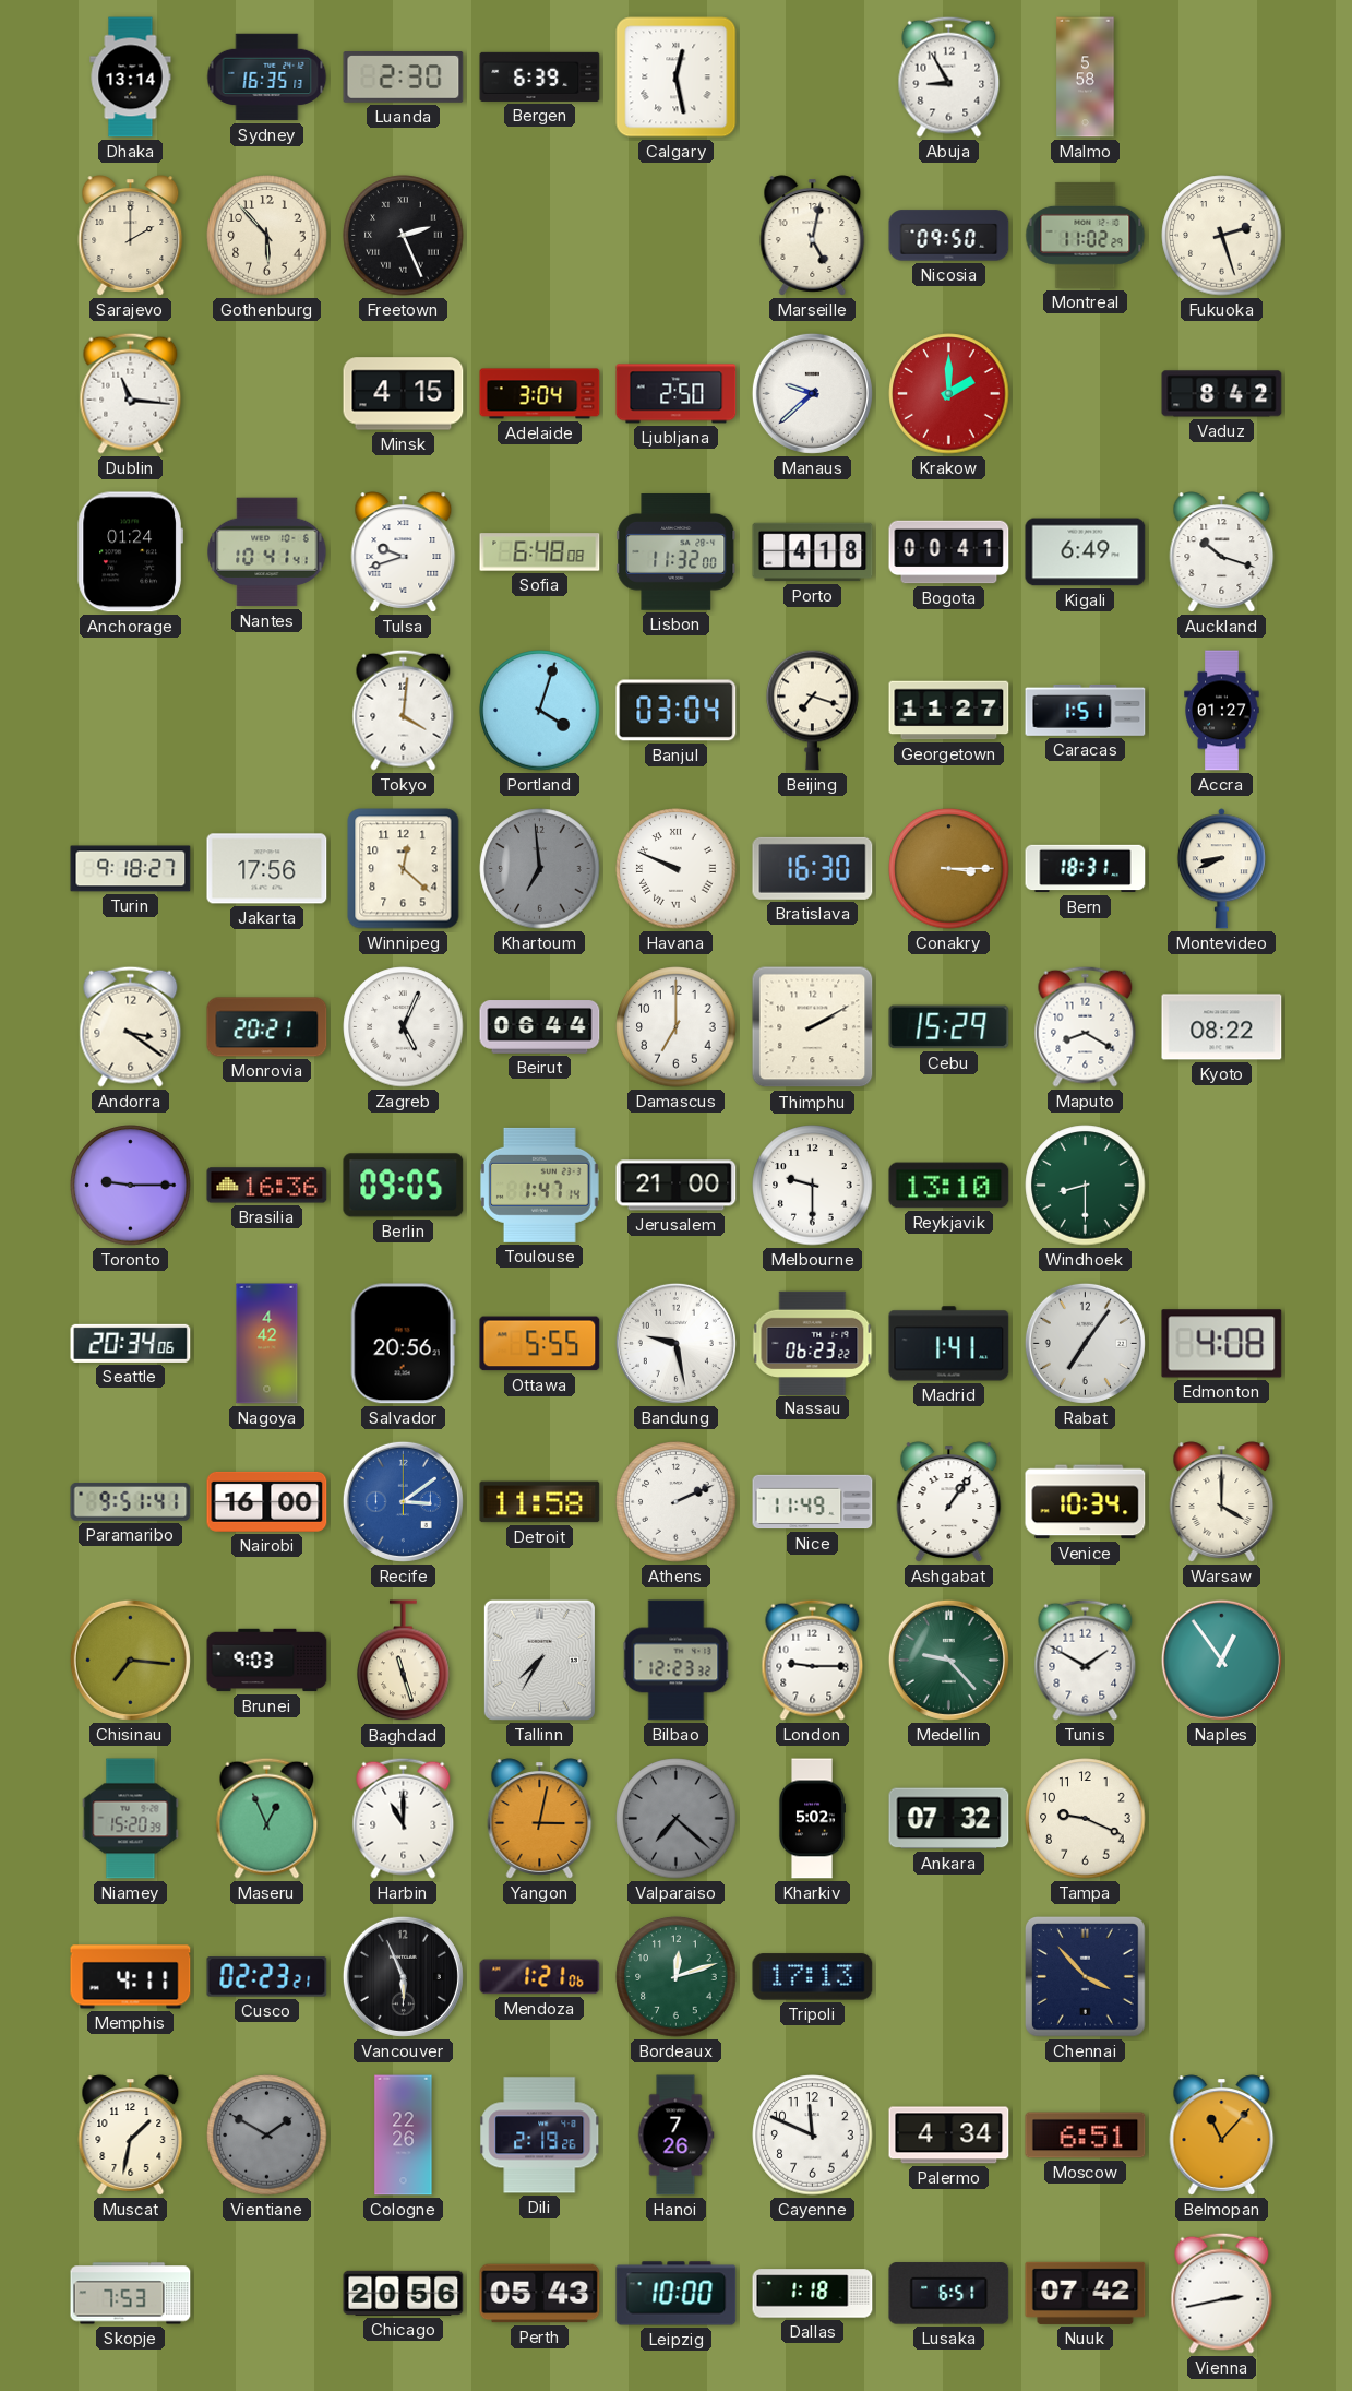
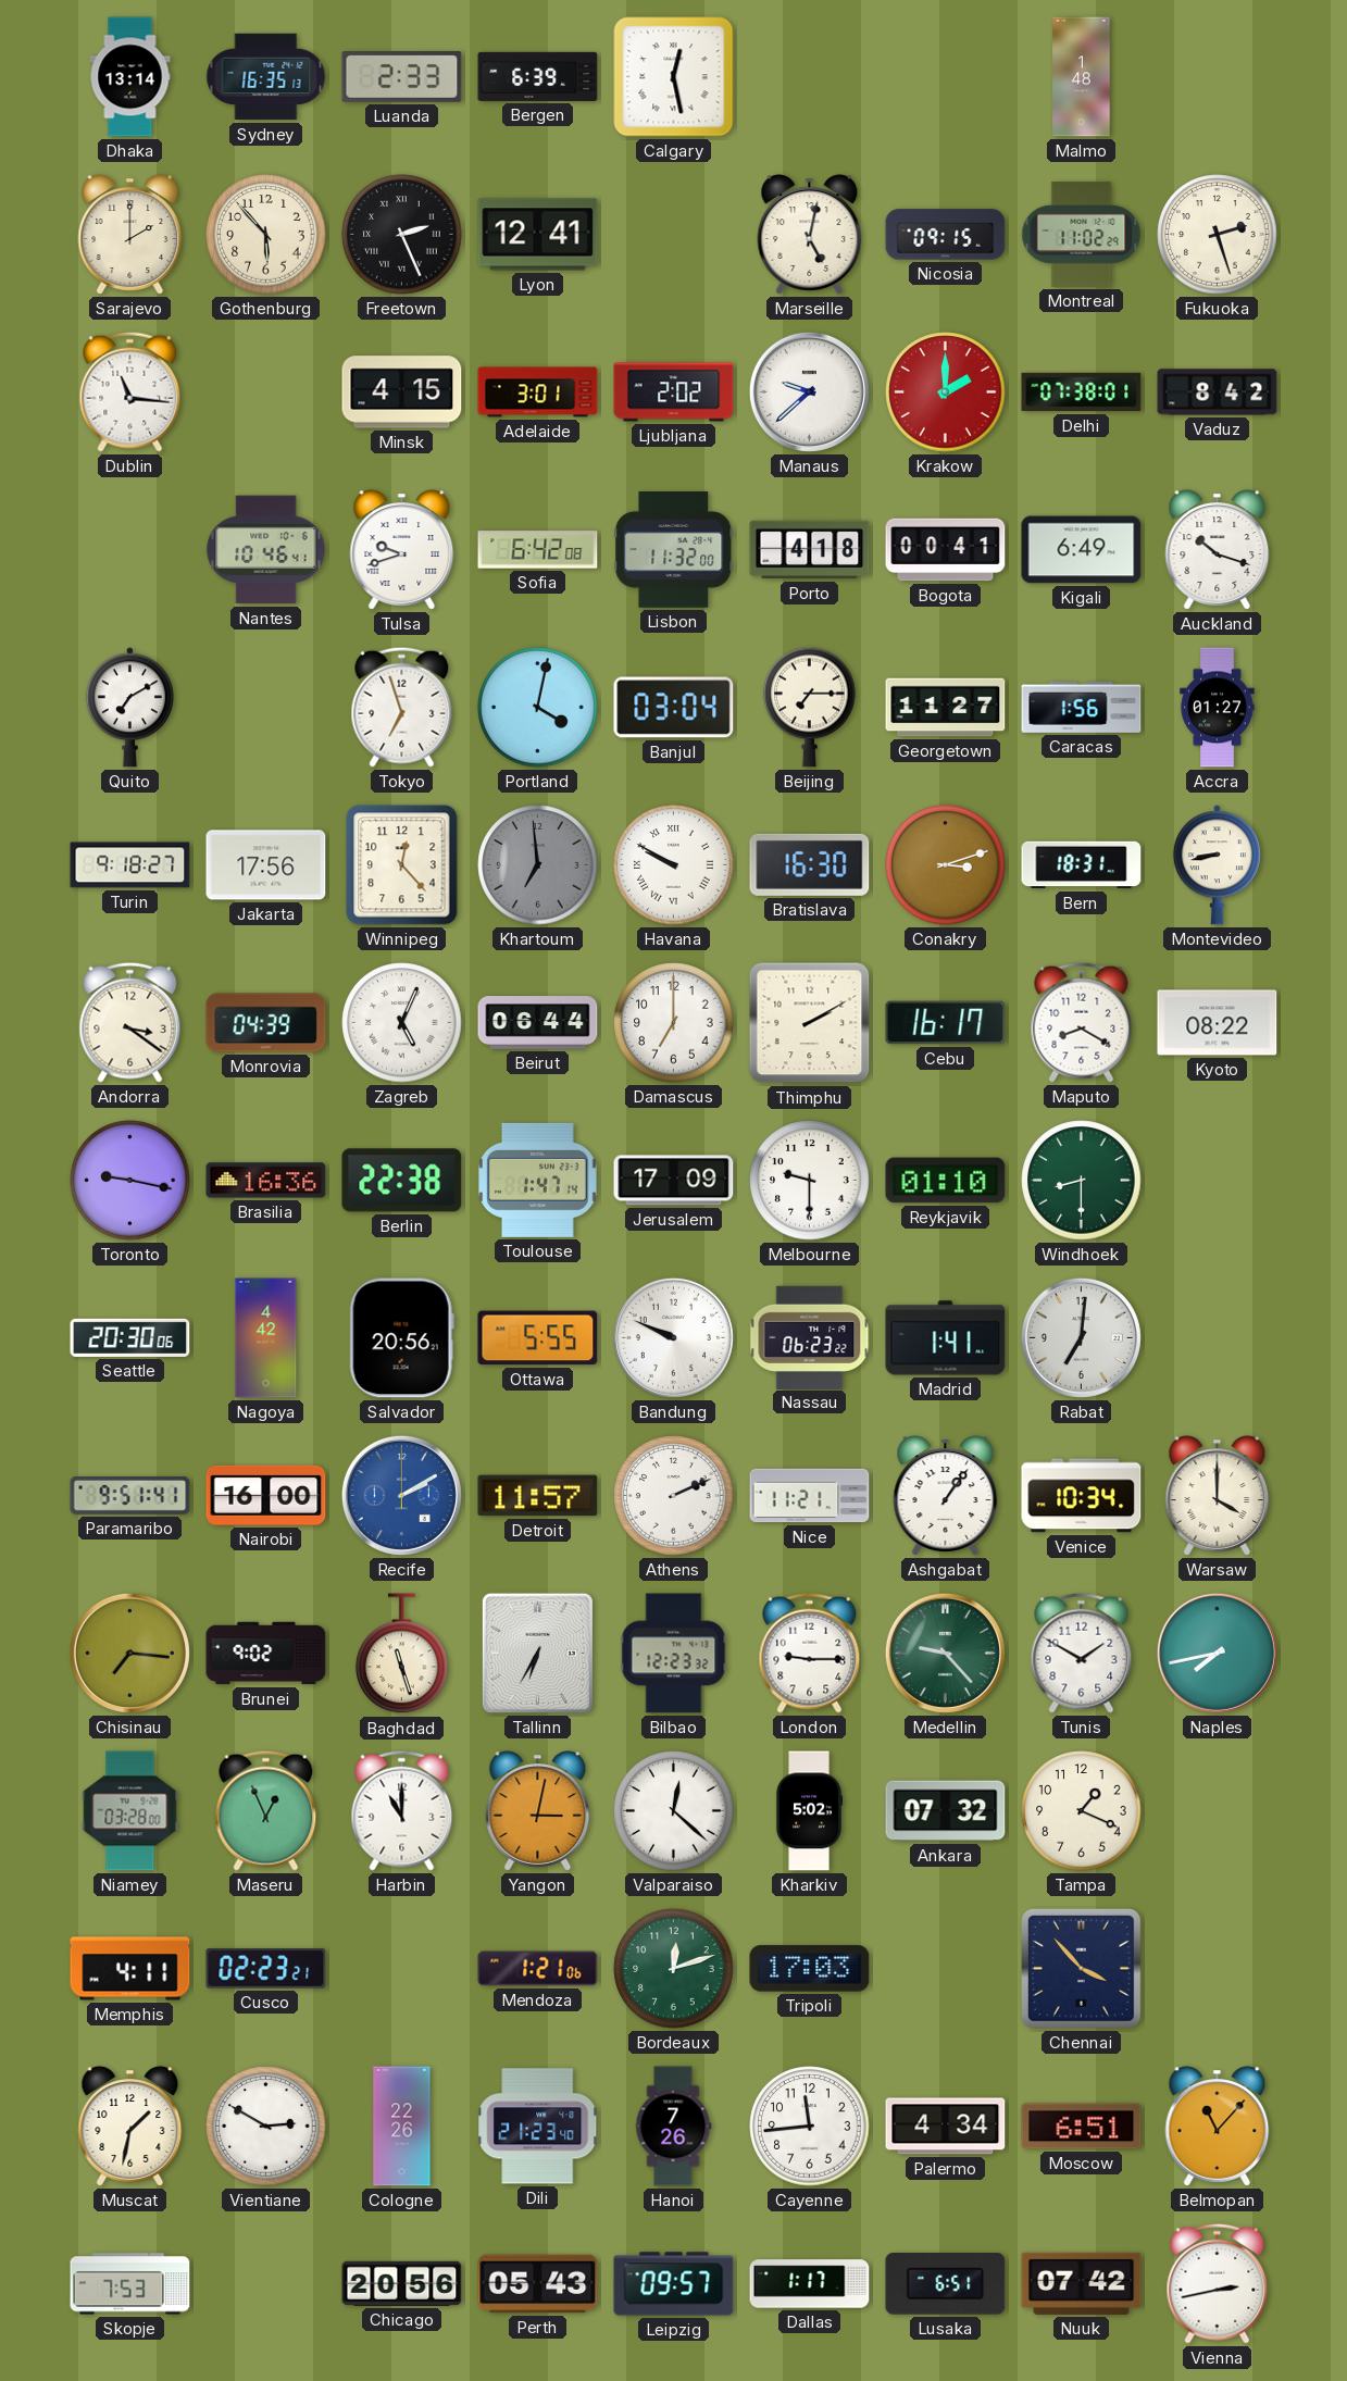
Luanda: 2:30 -> 2:33
Abuja: 8:55 -> none
Malmo: 5:58 -> 1:48
Lyon: none -> 12:41
Nicosia: 09:50 -> 09:15
Adelaide: 3:04 -> 3:01
Ljubljana: 2:50 -> 2:02
Delhi: none -> 07:38
Anchorage: 01:24 -> none
Nantes: 10:41 -> 10:46
Sofia: 6:48 -> 6:42
Quito: none -> 7:10
Tokyo: 4:01 -> 6:57
Portland: 4:03 -> 4:02
Beijing: 7:18 -> 7:15
Caracas: 1:51 -> 1:56
Winnipeg: 12:22 -> 12:23
Havana: 9:49 -> 9:50
Conakry: 3:15 -> 3:12
Montevideo: 8:41 -> 8:43
Monrovia: 20:21 -> 04:39
Cebu: 15:29 -> 16:17
Toronto: 9:15 -> 9:17
Berlin: 09:05 -> 22:38
Jerusalem: 21:00 -> 17:09
Reykjavik: 13:10 -> 01:10
Seattle: 20:34 -> 20:30
Bandung: 9:28 -> 9:49
Rabat: 7:06 -> 7:01
Edmonton: 4:08 -> none
Recife: 3:09 -> 2:10
Detroit: 11:58 -> 11:57
Nice: 11:49 -> 11:21
Brunei: 9:03 -> 9:02
Tallinn: 7:35 -> 6:35
Naples: 12:54 -> 7:43
Niamey: 15:20 -> 03:28
Valparaiso: 7:22 -> 12:22
Valparaiso dial: grey -> white
Tampa: 9:19 -> 1:19
Vancouver: 5:56 -> none
Tripoli: 17:13 -> 17:03
Vientiane: 1:50 -> 2:50
Vientiane dial: grey -> white
Dili: 2:19 -> 21:23
Cayenne: 11:49 -> 11:44
Leipzig: 10:00 -> 09:57
Dallas: 1:18 -> 1:17
